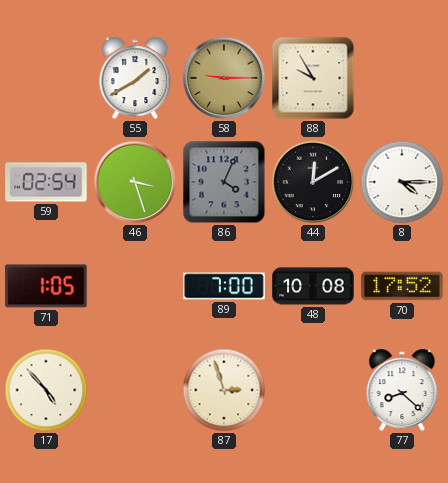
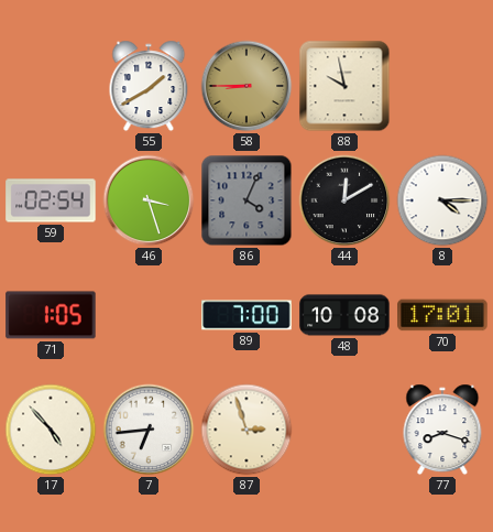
58: 9:15 -> 8:45
88: 9:55 -> 9:58
70: 17:52 -> 17:01
7: none -> 6:44
77: 8:22 -> 8:18
